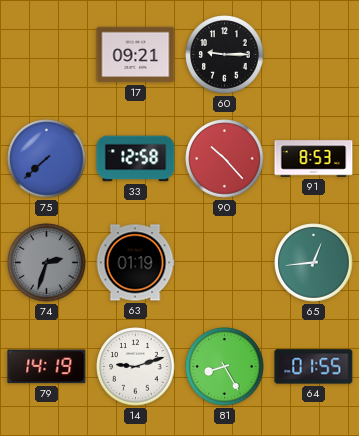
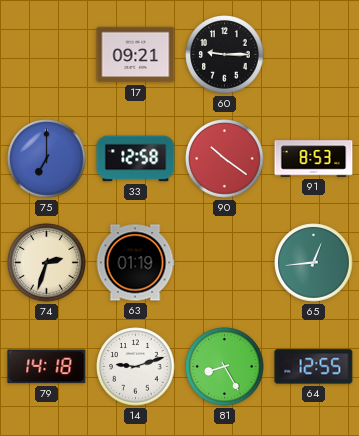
75: 7:38 -> 7:00
90: 10:23 -> 10:21
74 dial: grey -> cream
79: 14:19 -> 14:18
64: 01:55 -> 12:55
